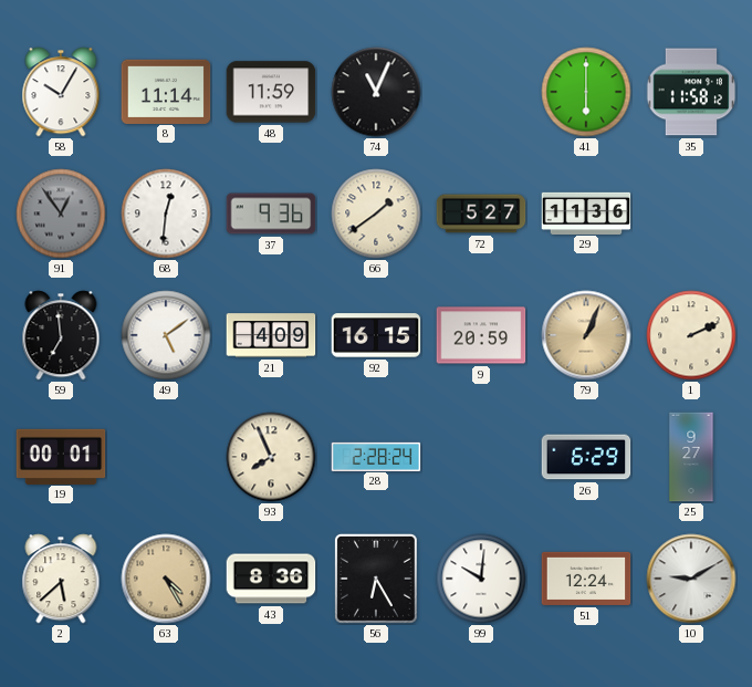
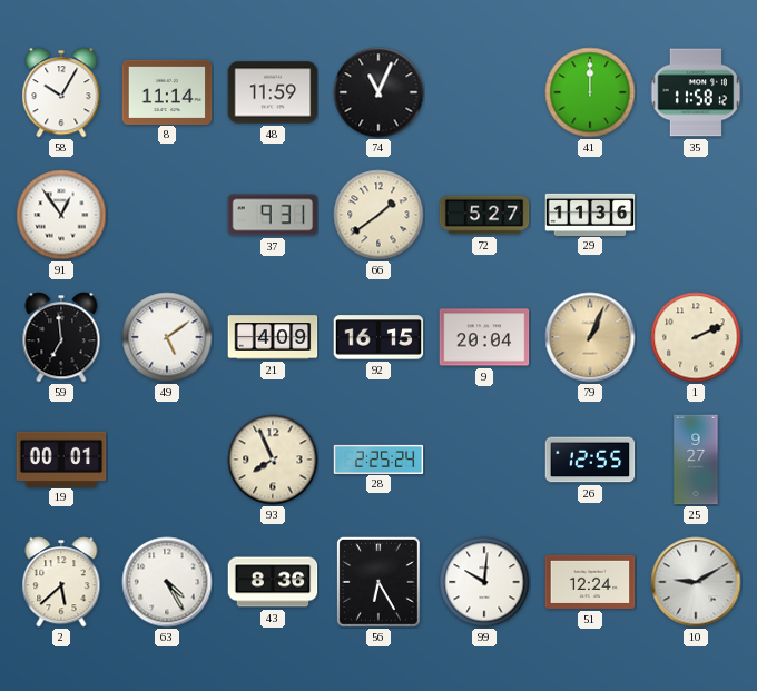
41: 6:00 -> 12:00
91 dial: grey -> white
68: 12:31 -> none
37: 9:36 -> 9:31
9: 20:59 -> 20:04
28: 2:28 -> 2:25
26: 6:29 -> 12:55
63 dial: champagne -> white
